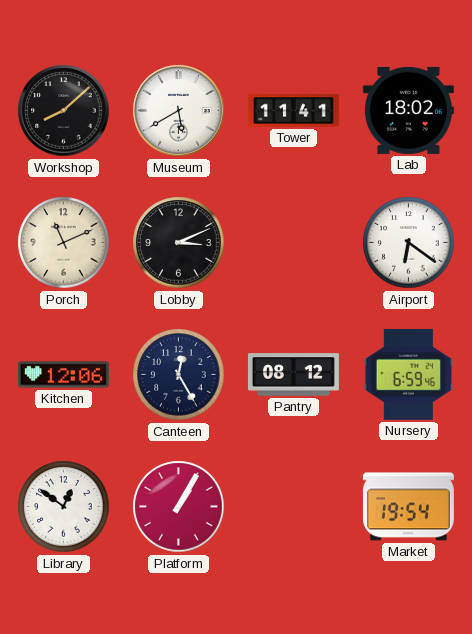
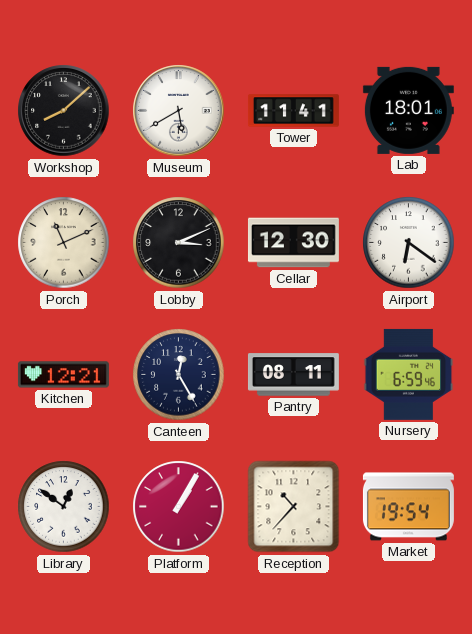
Lab: 18:02 -> 18:01
Cellar: none -> 12:30
Kitchen: 12:06 -> 12:21
Pantry: 08:12 -> 08:11
Reception: none -> 10:37
